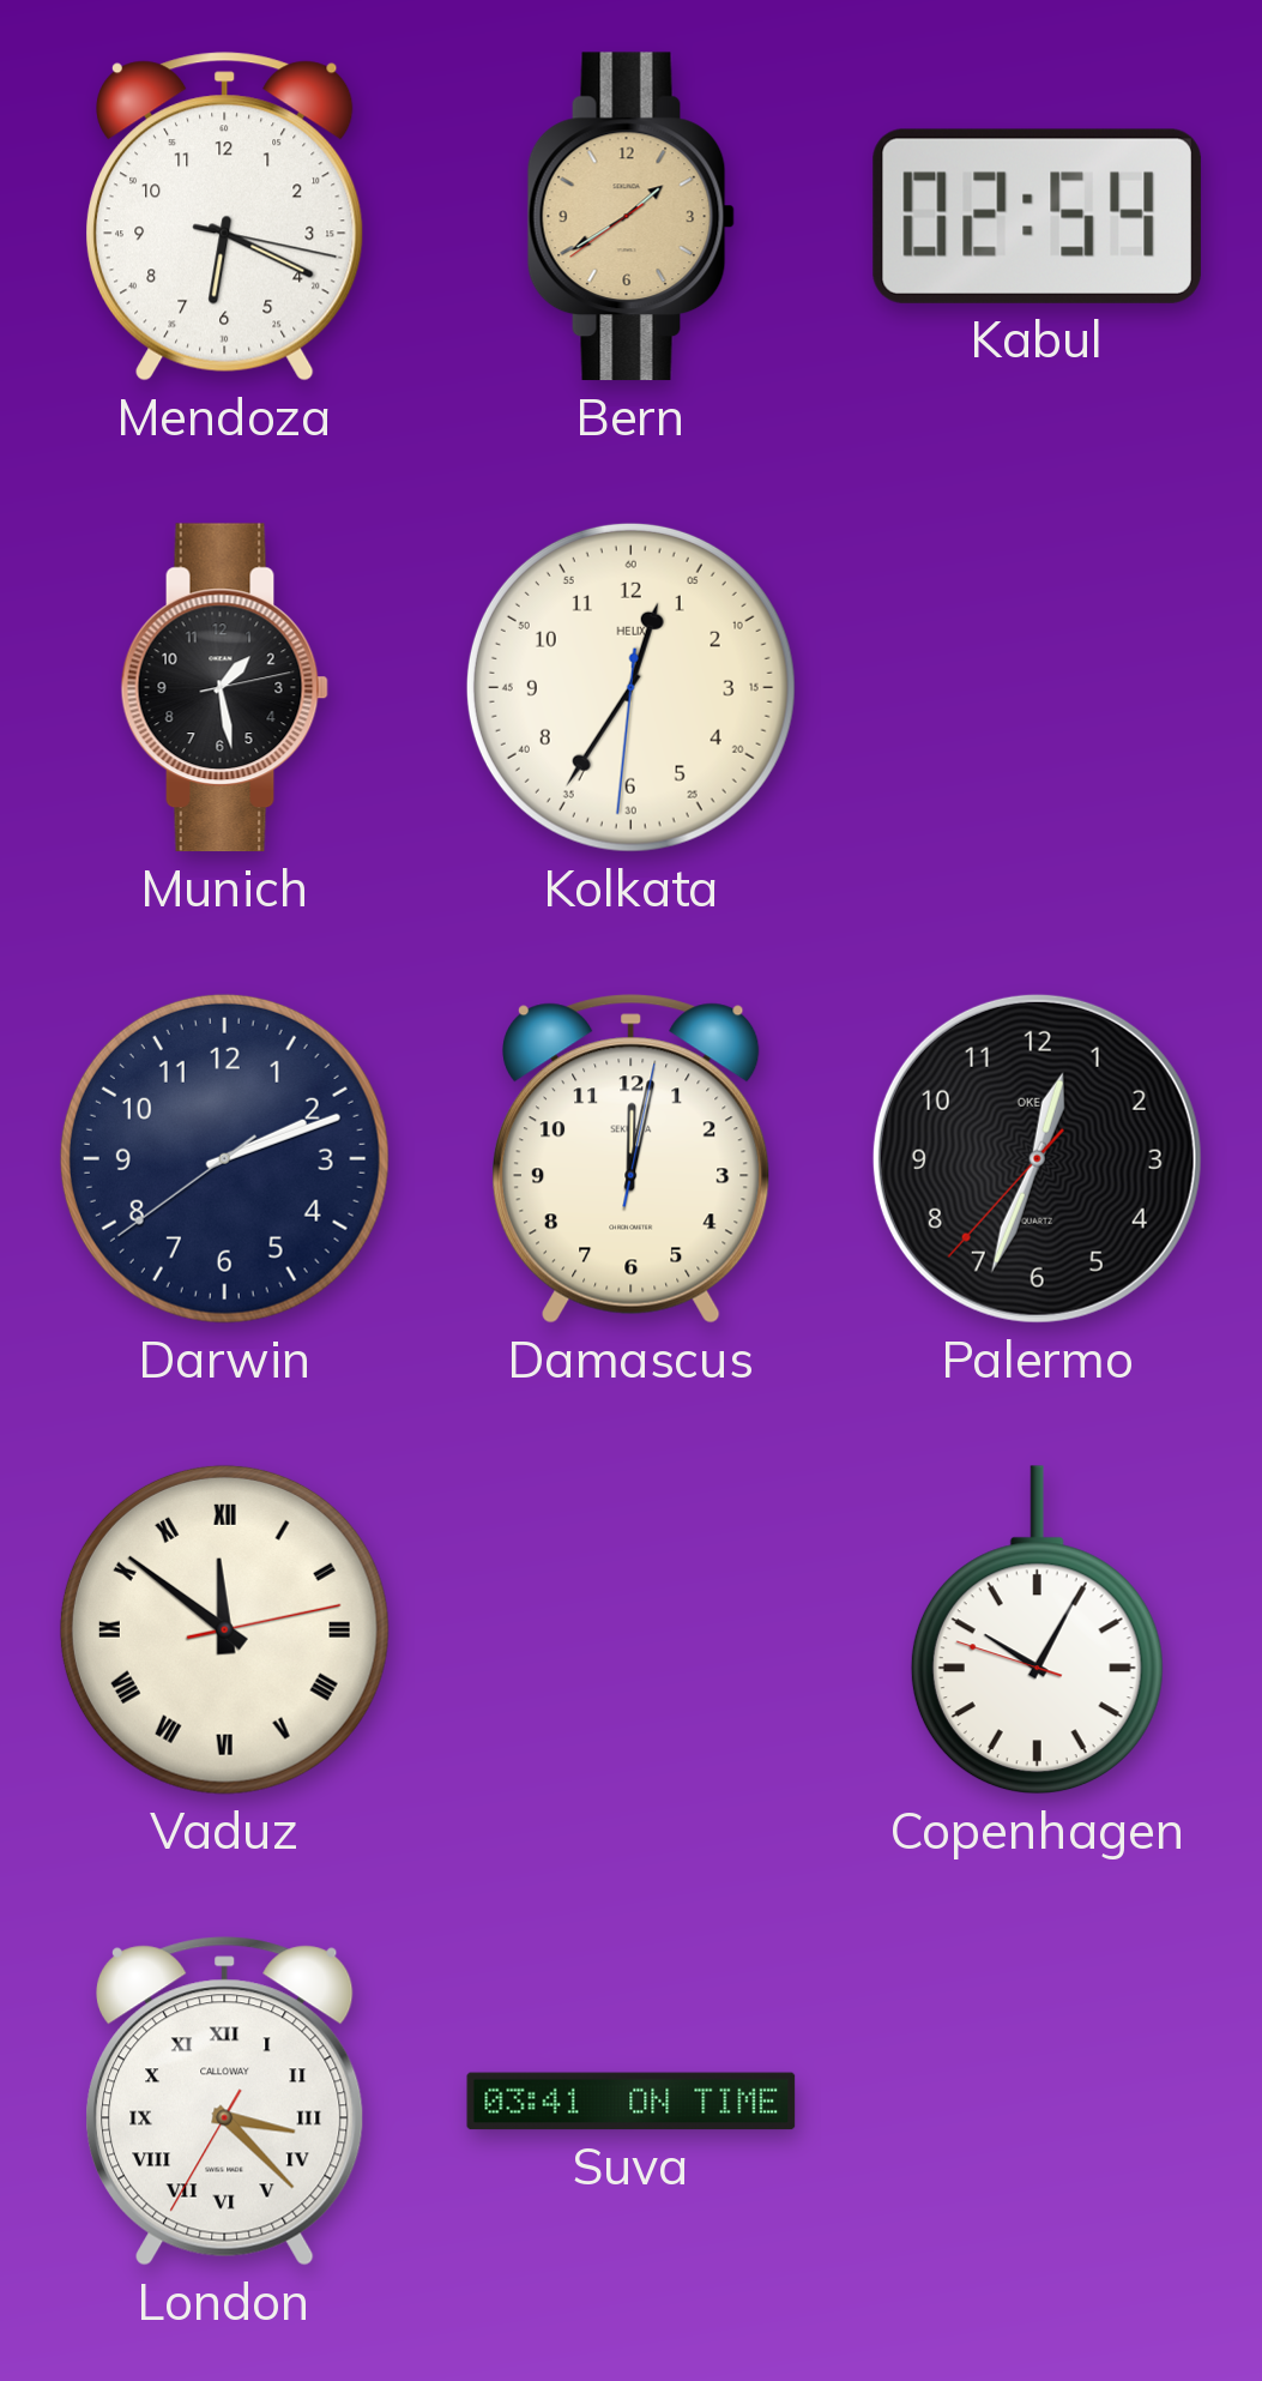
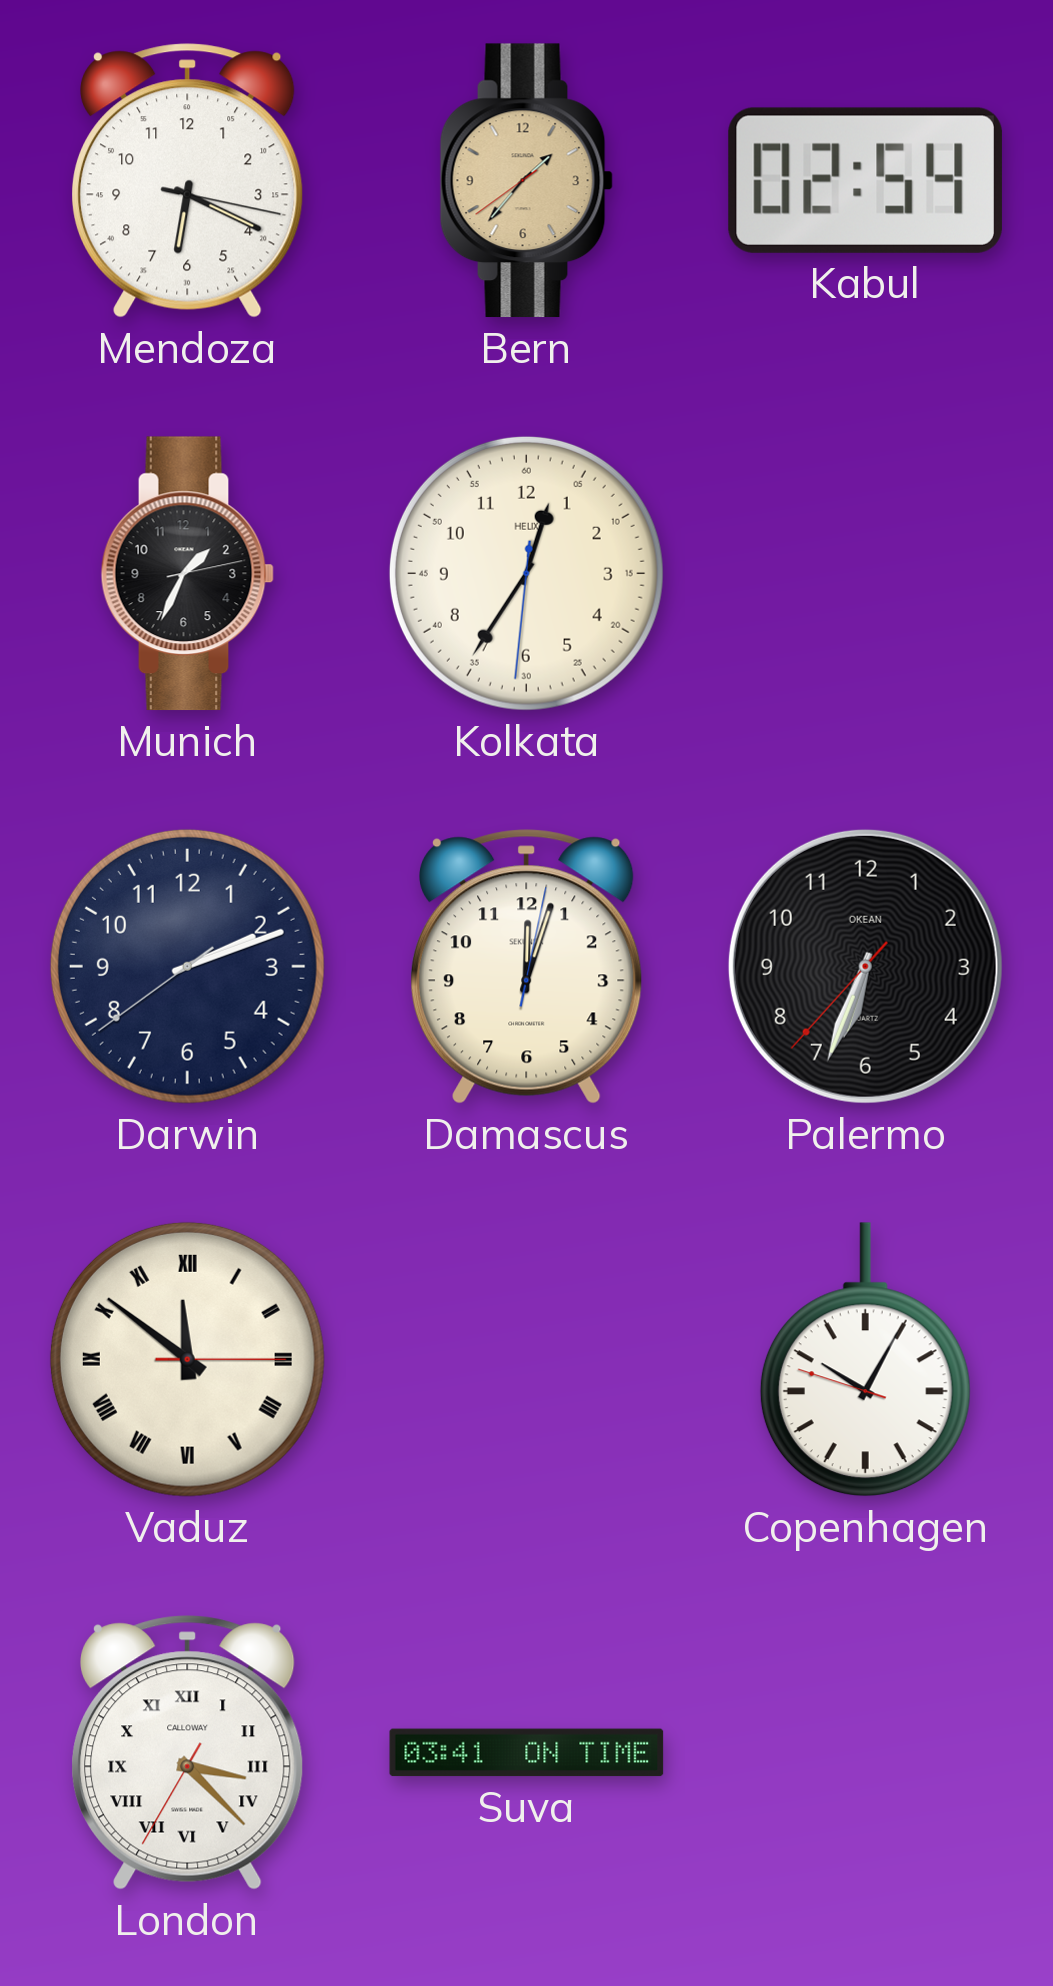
Bern: 1:39 -> 1:36
Munich: 1:28 -> 1:34
Damascus: 12:02 -> 12:03
Palermo: 12:33 -> 6:33
Vaduz: 11:51:13 -> 11:51:15
